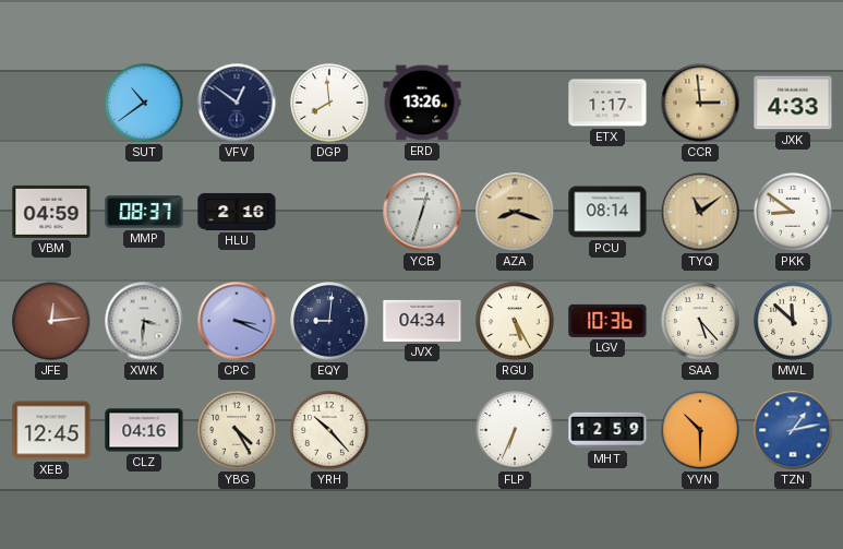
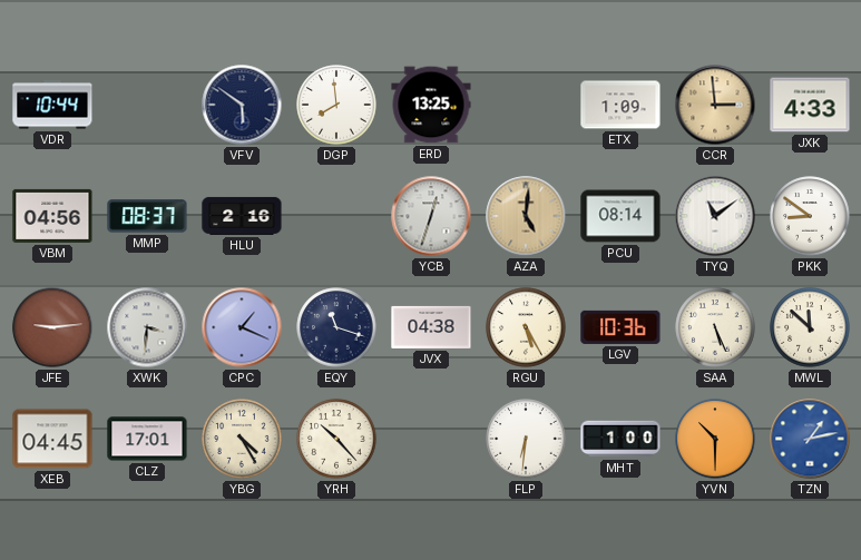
VDR: none -> 10:44
SUT: 10:39 -> none
VFV: 12:51 -> 5:51
ERD: 13:26 -> 13:25
ETX: 1:17 -> 1:09
VBM: 04:59 -> 04:56
AZA: 8:18 -> 5:01
TYQ dial: champagne -> white
JFE: 12:14 -> 9:14
CPC: 3:19 -> 1:19
EQY: 9:01 -> 11:18
JVX: 04:34 -> 04:38
SAA: 5:23 -> 5:26
XEB: 12:45 -> 04:45
CLZ: 04:16 -> 17:01
FLP: 6:34 -> 6:31
MHT: 12:59 -> 1:00
